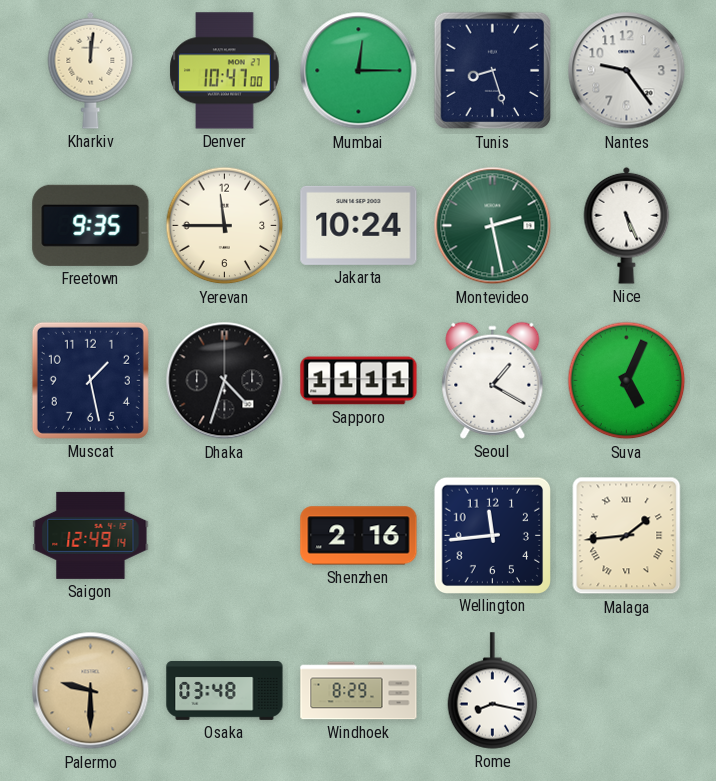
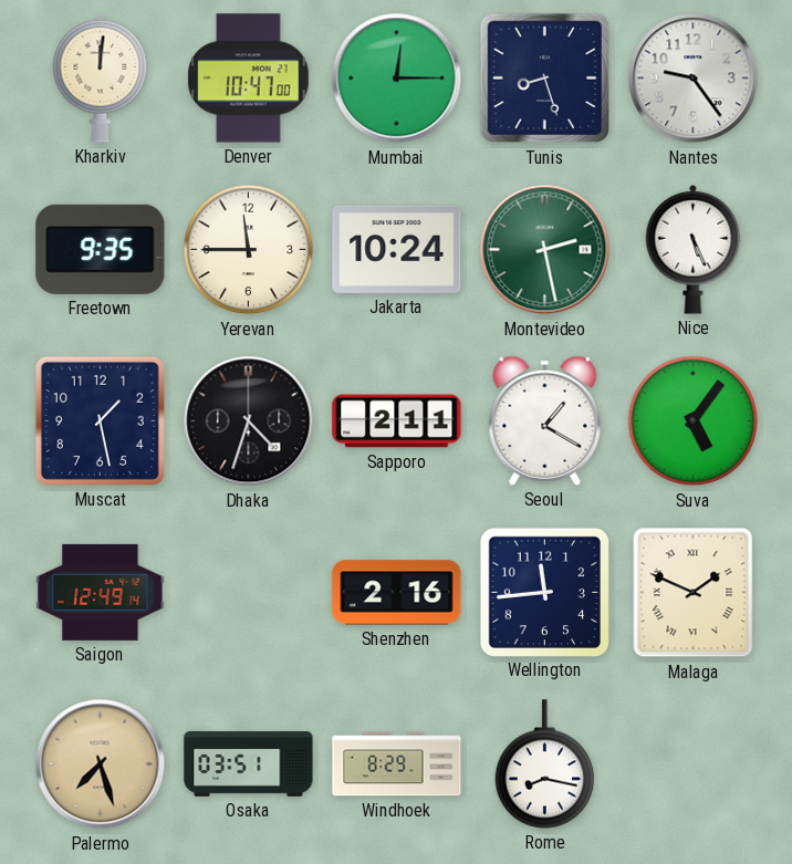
Sapporo: 11:11 -> 2:11
Suva: 5:04 -> 5:06
Malaga: 1:44 -> 1:49
Palermo: 9:30 -> 7:27
Osaka: 03:48 -> 03:51
